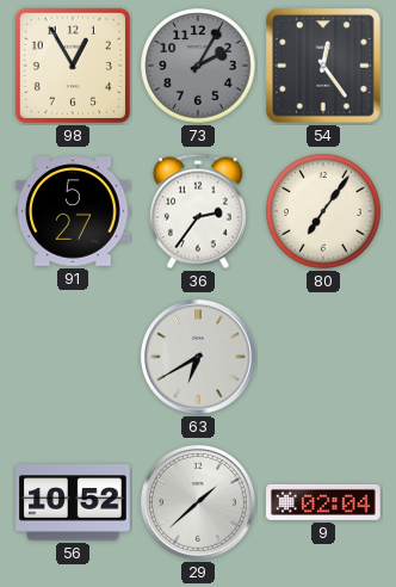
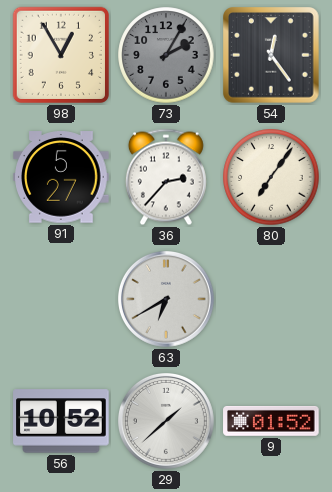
36: 2:36 -> 2:37
9: 02:04 -> 01:52
